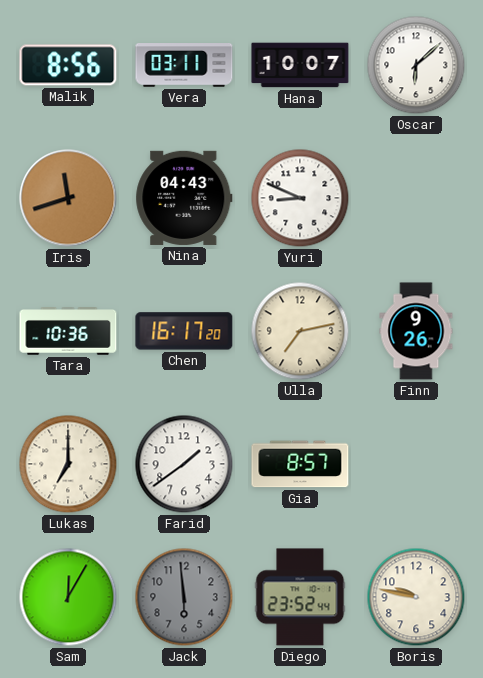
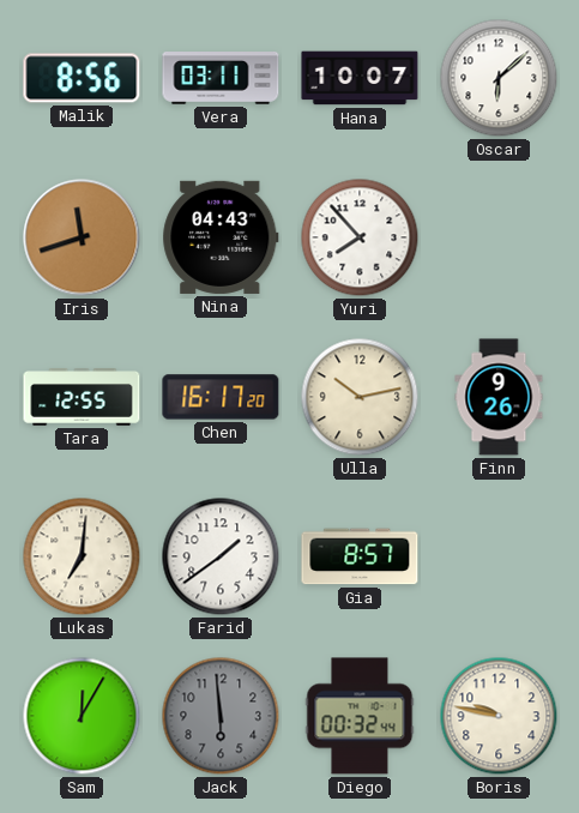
Yuri: 8:49 -> 7:53
Tara: 10:36 -> 12:55
Ulla: 7:13 -> 10:13
Lukas: 7:00 -> 7:01
Diego: 23:52 -> 00:32
